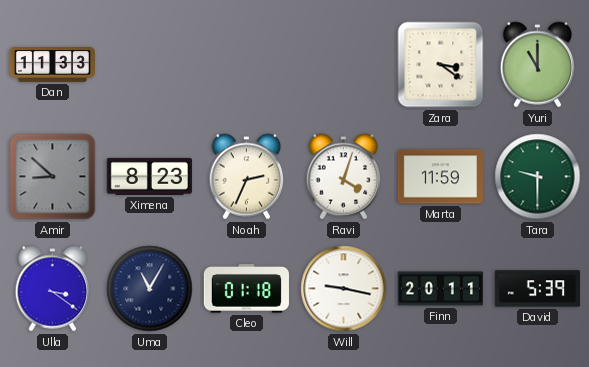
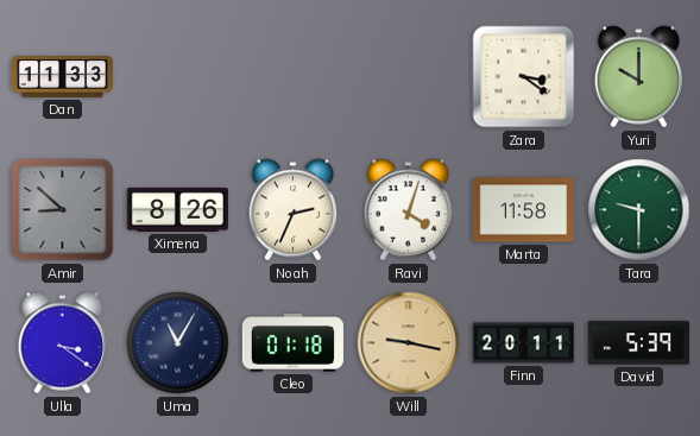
Yuri: 11:00 -> 10:00
Ximena: 8:23 -> 8:26
Marta: 11:59 -> 11:58
Will dial: white -> champagne
